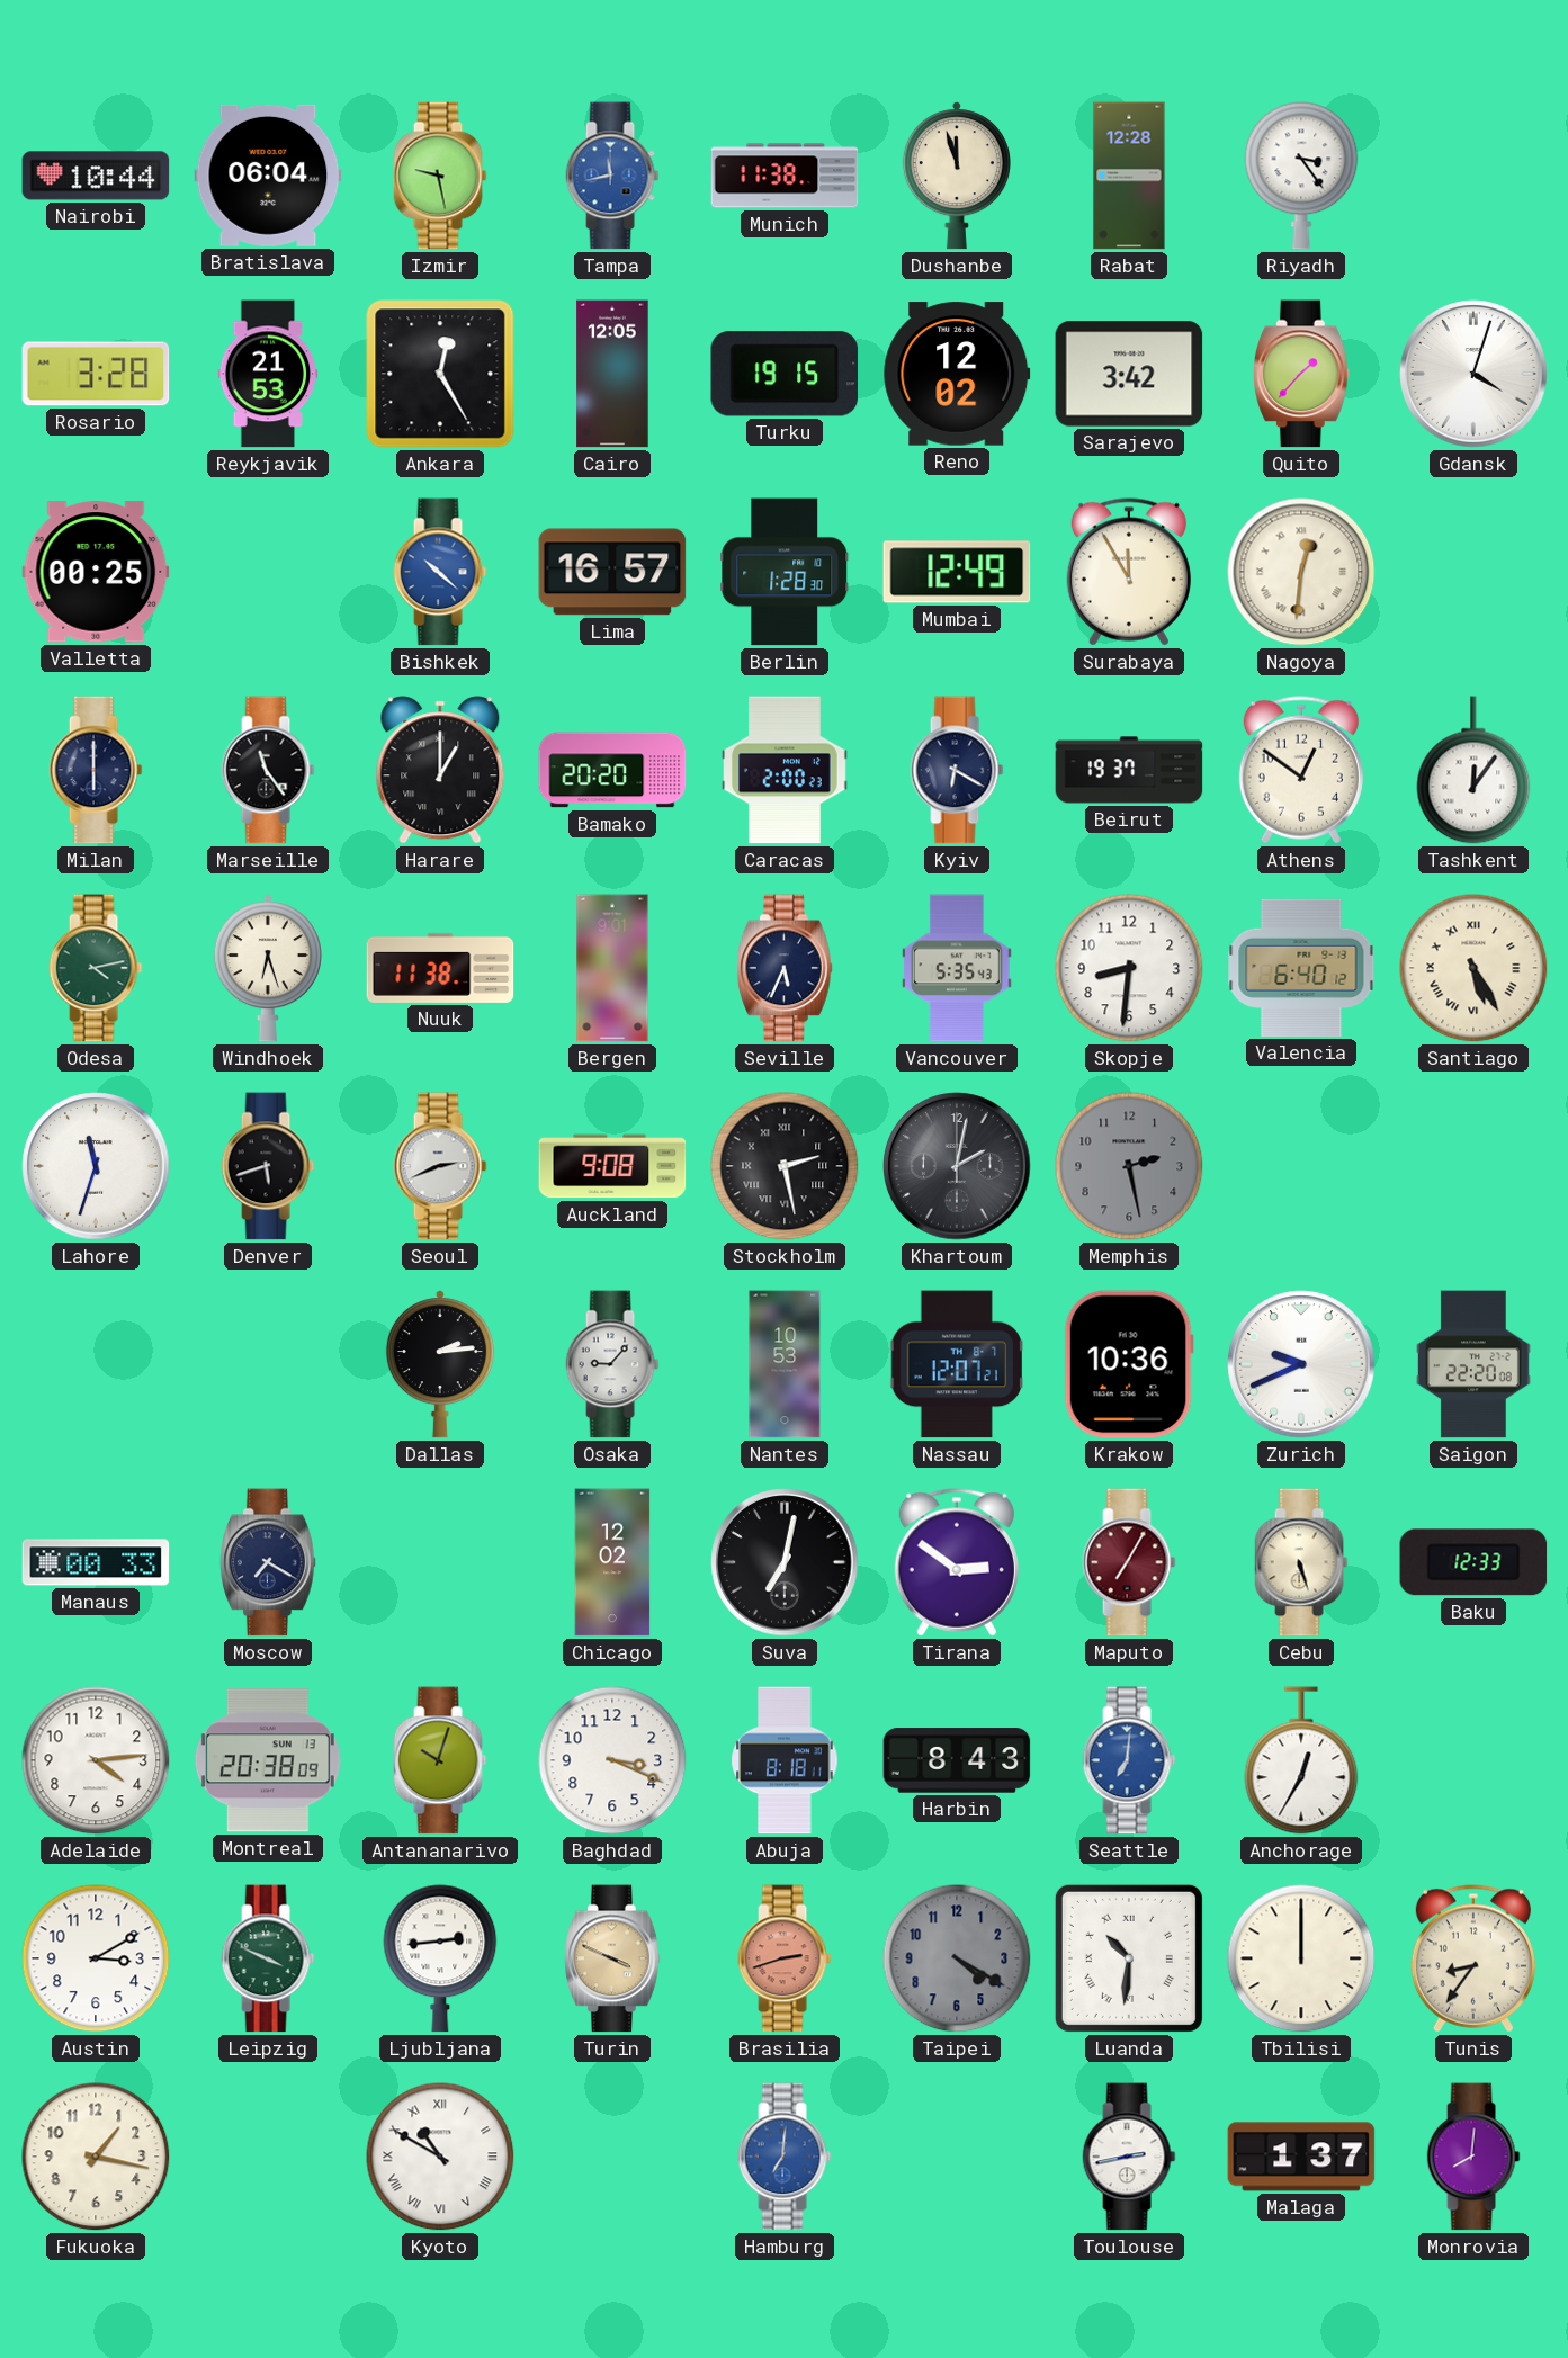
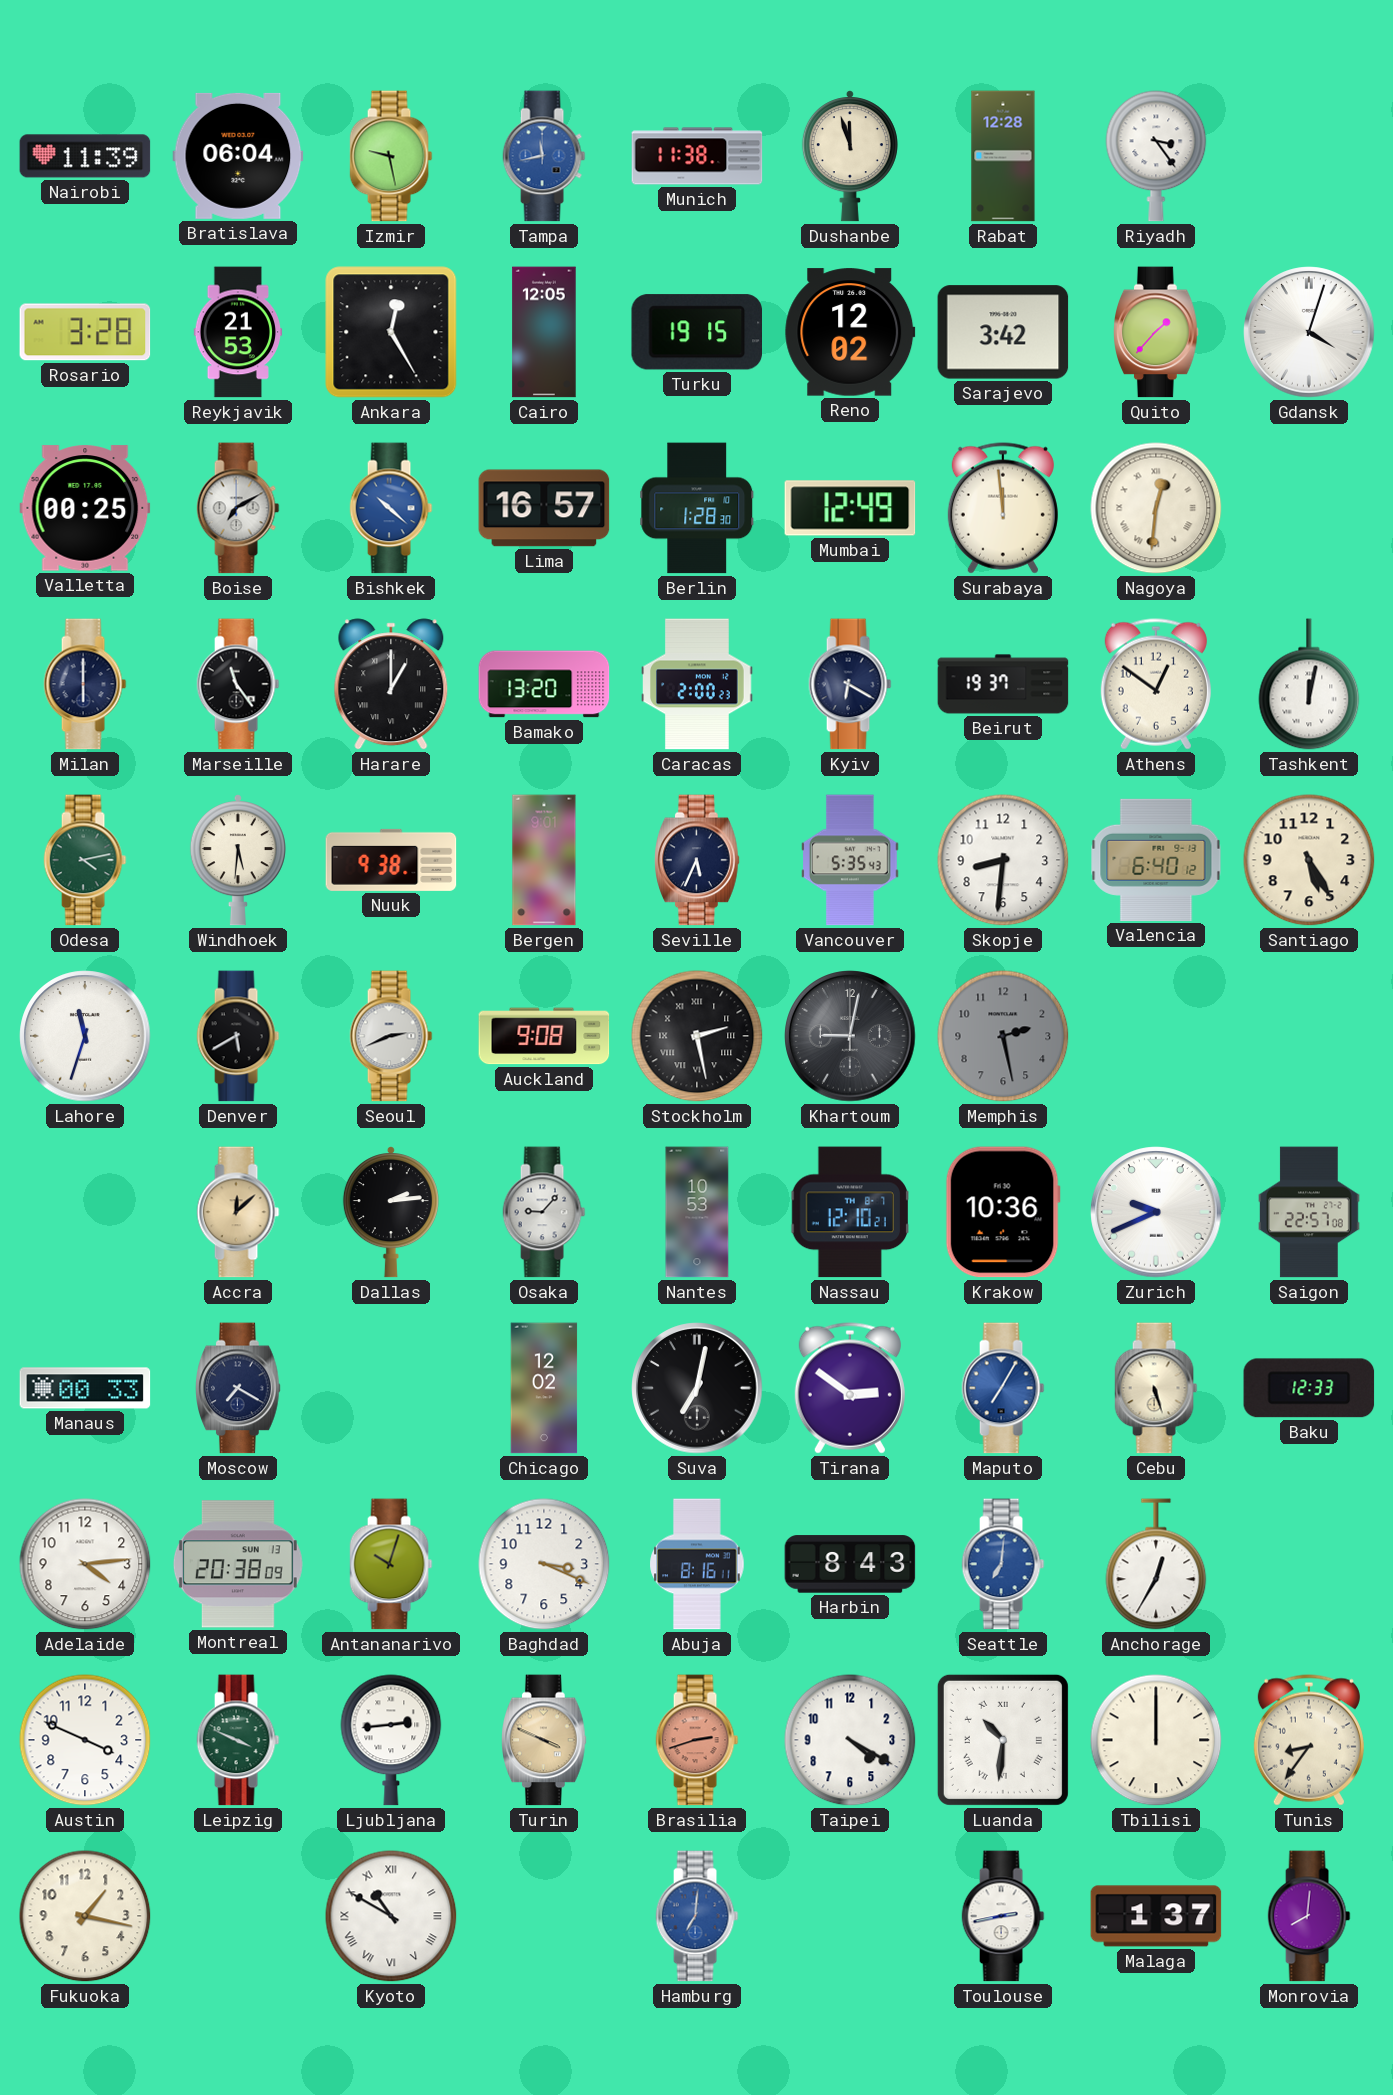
Nairobi: 10:44 -> 11:39
Boise: none -> 7:10
Surabaya: 11:55 -> 11:59
Bamako: 20:20 -> 13:20
Tashkent: 12:06 -> 12:02
Windhoek: 6:27 -> 5:31
Nuuk: 11:38 -> 9:38
Santiago numerals: Roman -> Arabic
Denver: 5:42 -> 5:40
Khartoum: 2:02 -> 9:02
Accra: none -> 12:08
Nassau: 12:07 -> 12:10
Saigon: 22:20 -> 22:57
Maputo dial: burgundy -> blue
Abuja: 8:18 -> 8:16
Austin: 3:10 -> 3:49
Taipei dial: grey -> white
